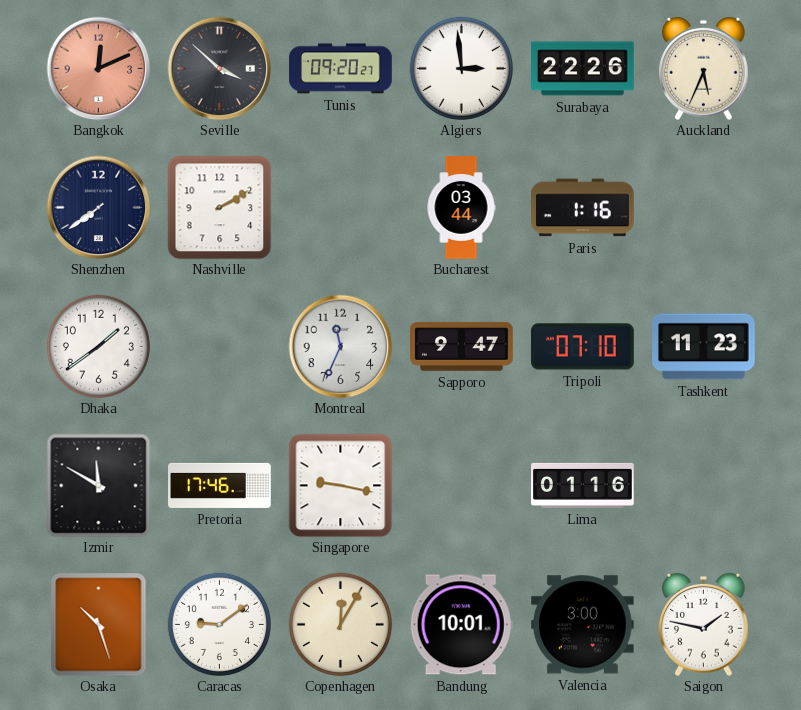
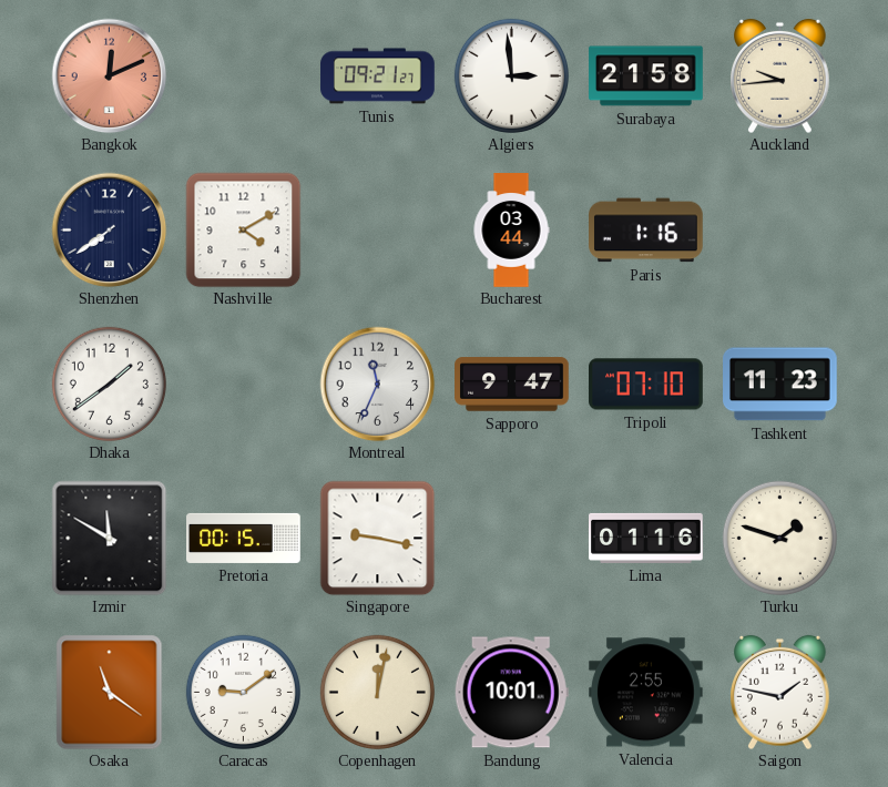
Seville: 3:52 -> none
Tunis: 09:20 -> 09:21
Surabaya: 22:26 -> 21:58
Auckland: 5:34 -> 9:44
Nashville: 2:10 -> 4:10
Pretoria: 17:46 -> 00:15
Turku: none -> 1:48
Osaka: 10:27 -> 11:21
Copenhagen: 12:05 -> 12:02
Valencia: 3:00 -> 2:55
